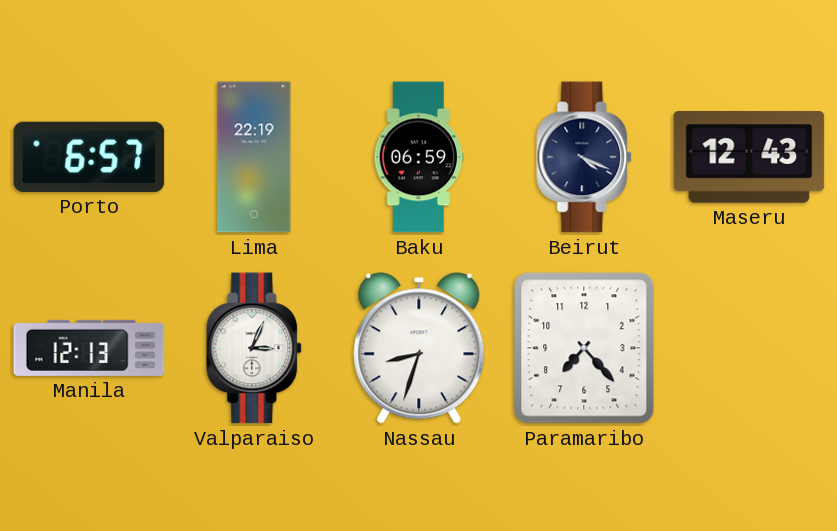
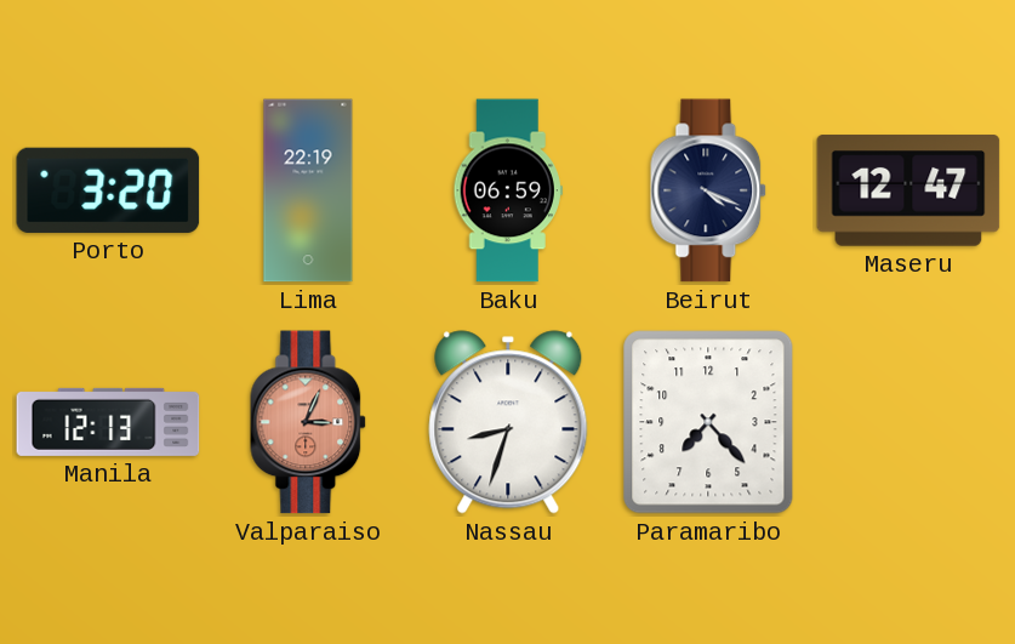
Porto: 6:57 -> 3:20
Maseru: 12:43 -> 12:47
Valparaiso dial: white -> salmon
